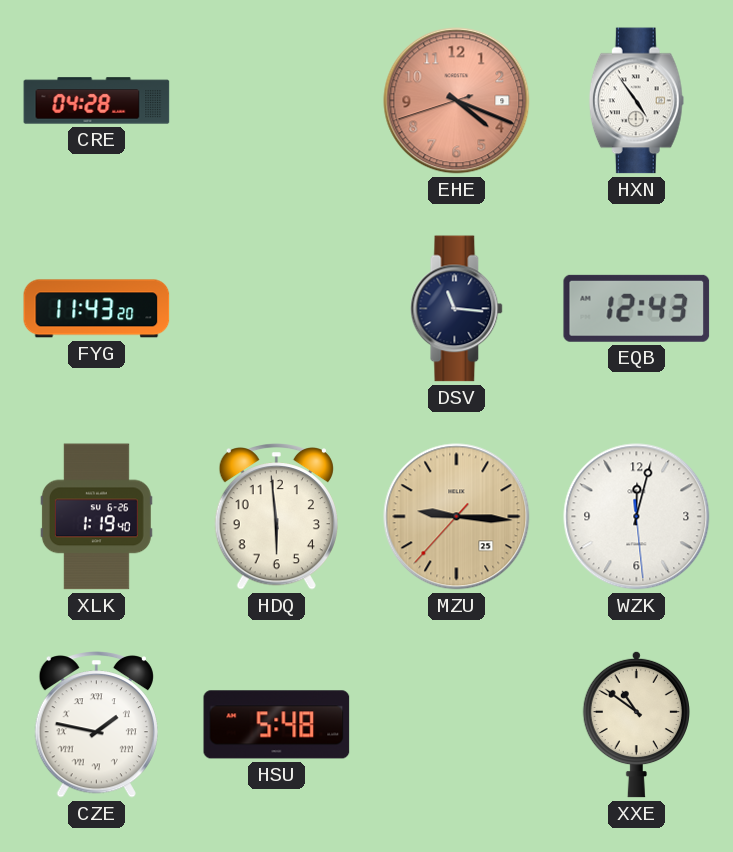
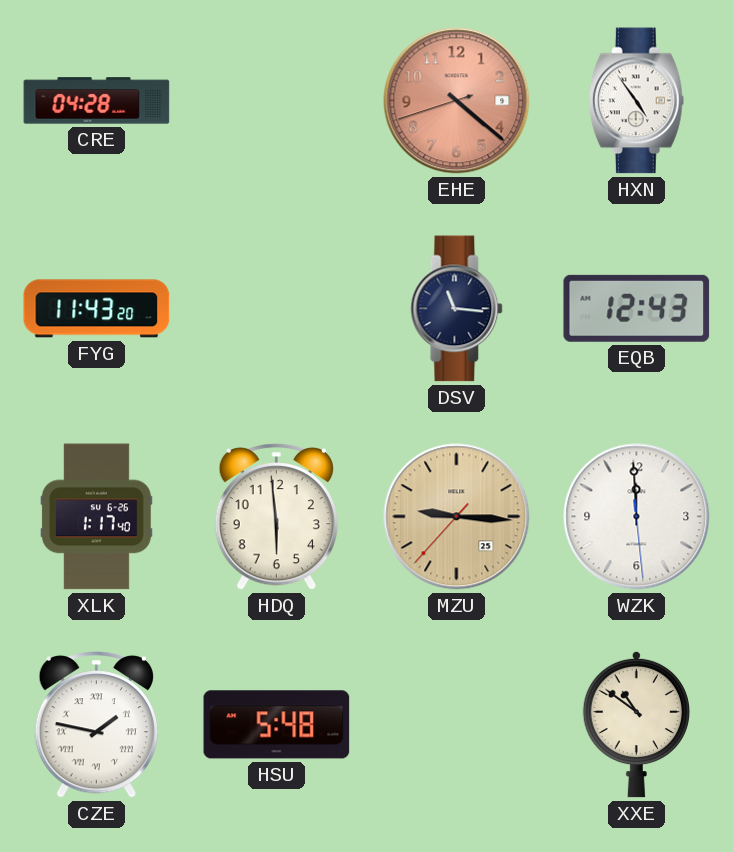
EHE: 4:18 -> 4:21
XLK: 1:19 -> 1:17
WZK: 12:02 -> 11:59
